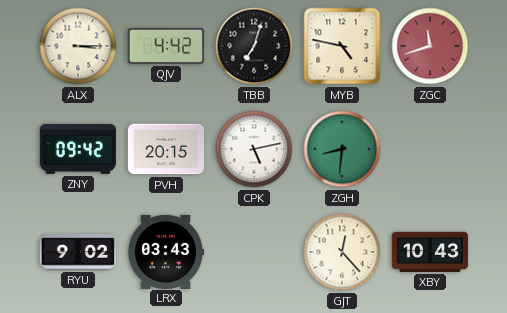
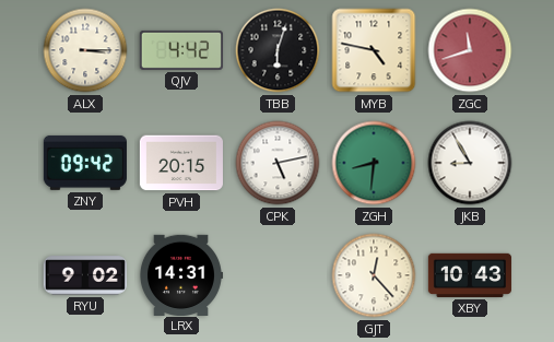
TBB: 7:03 -> 6:03
JKB: none -> 8:55
LRX: 03:43 -> 14:31
